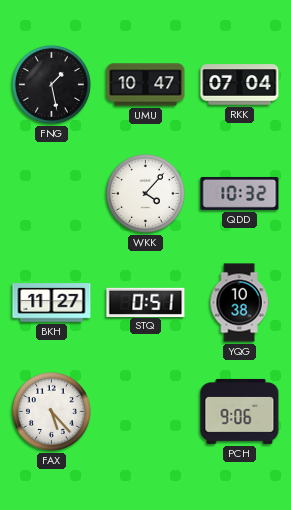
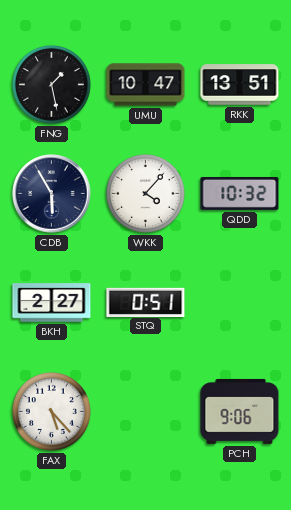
RKK: 07:04 -> 13:51
CDB: none -> 5:55
BKH: 11:27 -> 2:27
YQG: 10:38 -> none
